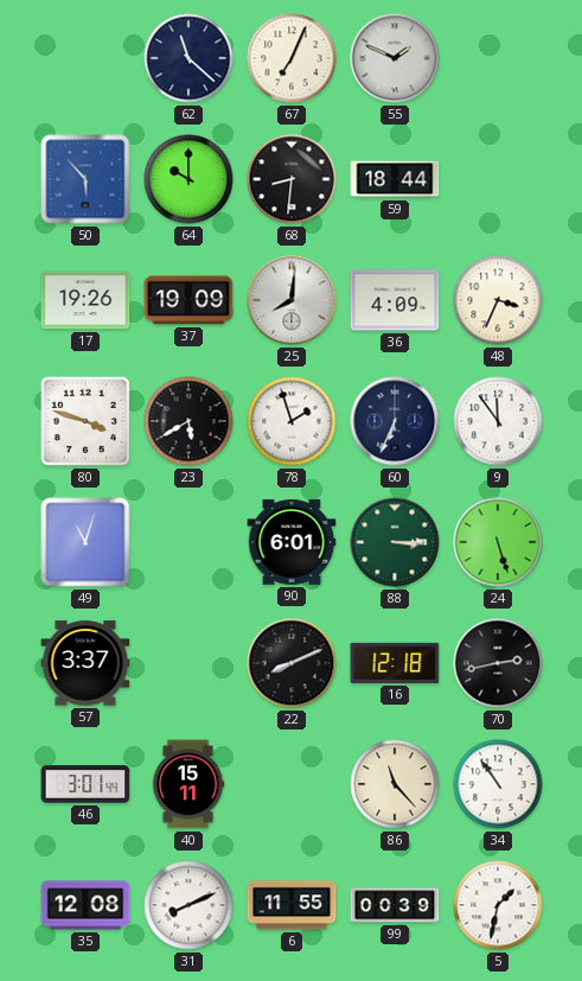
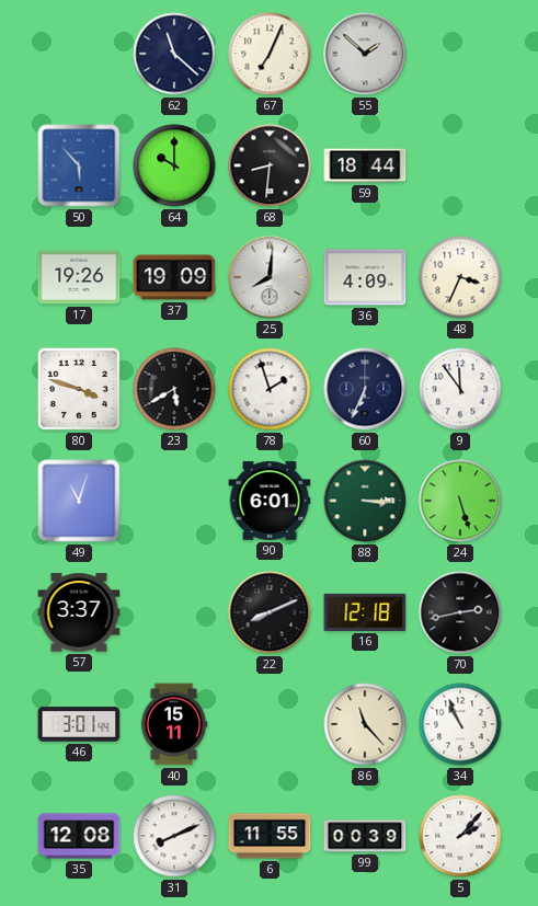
55: 1:49 -> 1:52
34: 10:54 -> 10:56
5: 1:32 -> 2:07
